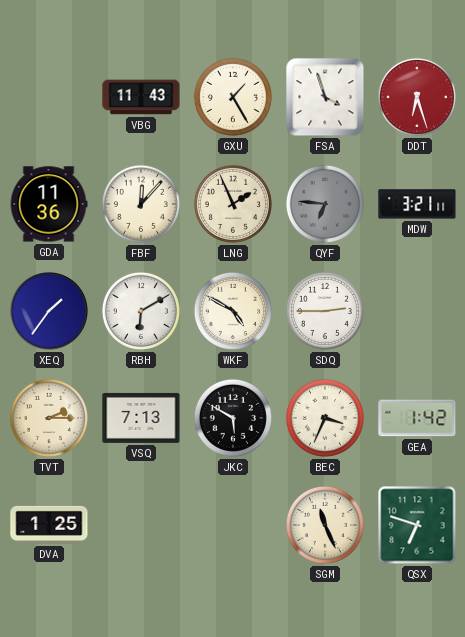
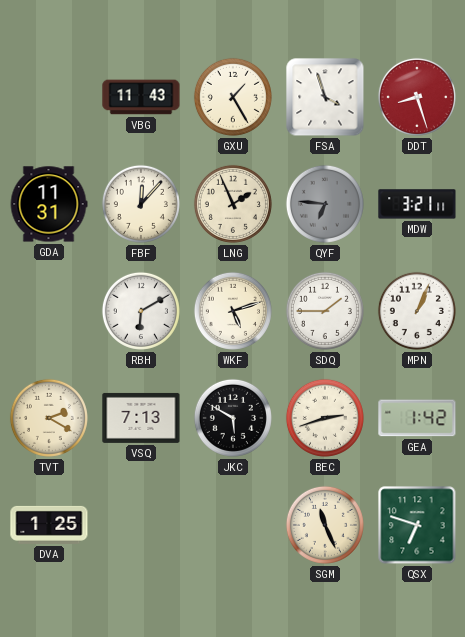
DDT: 6:27 -> 8:27
GDA: 11:36 -> 11:31
XEQ: 1:36 -> none
WKF: 4:50 -> 5:12
SDQ: 2:45 -> 1:45
MPN: none -> 1:04
TVT: 2:15 -> 2:20
BEC: 3:34 -> 2:42
